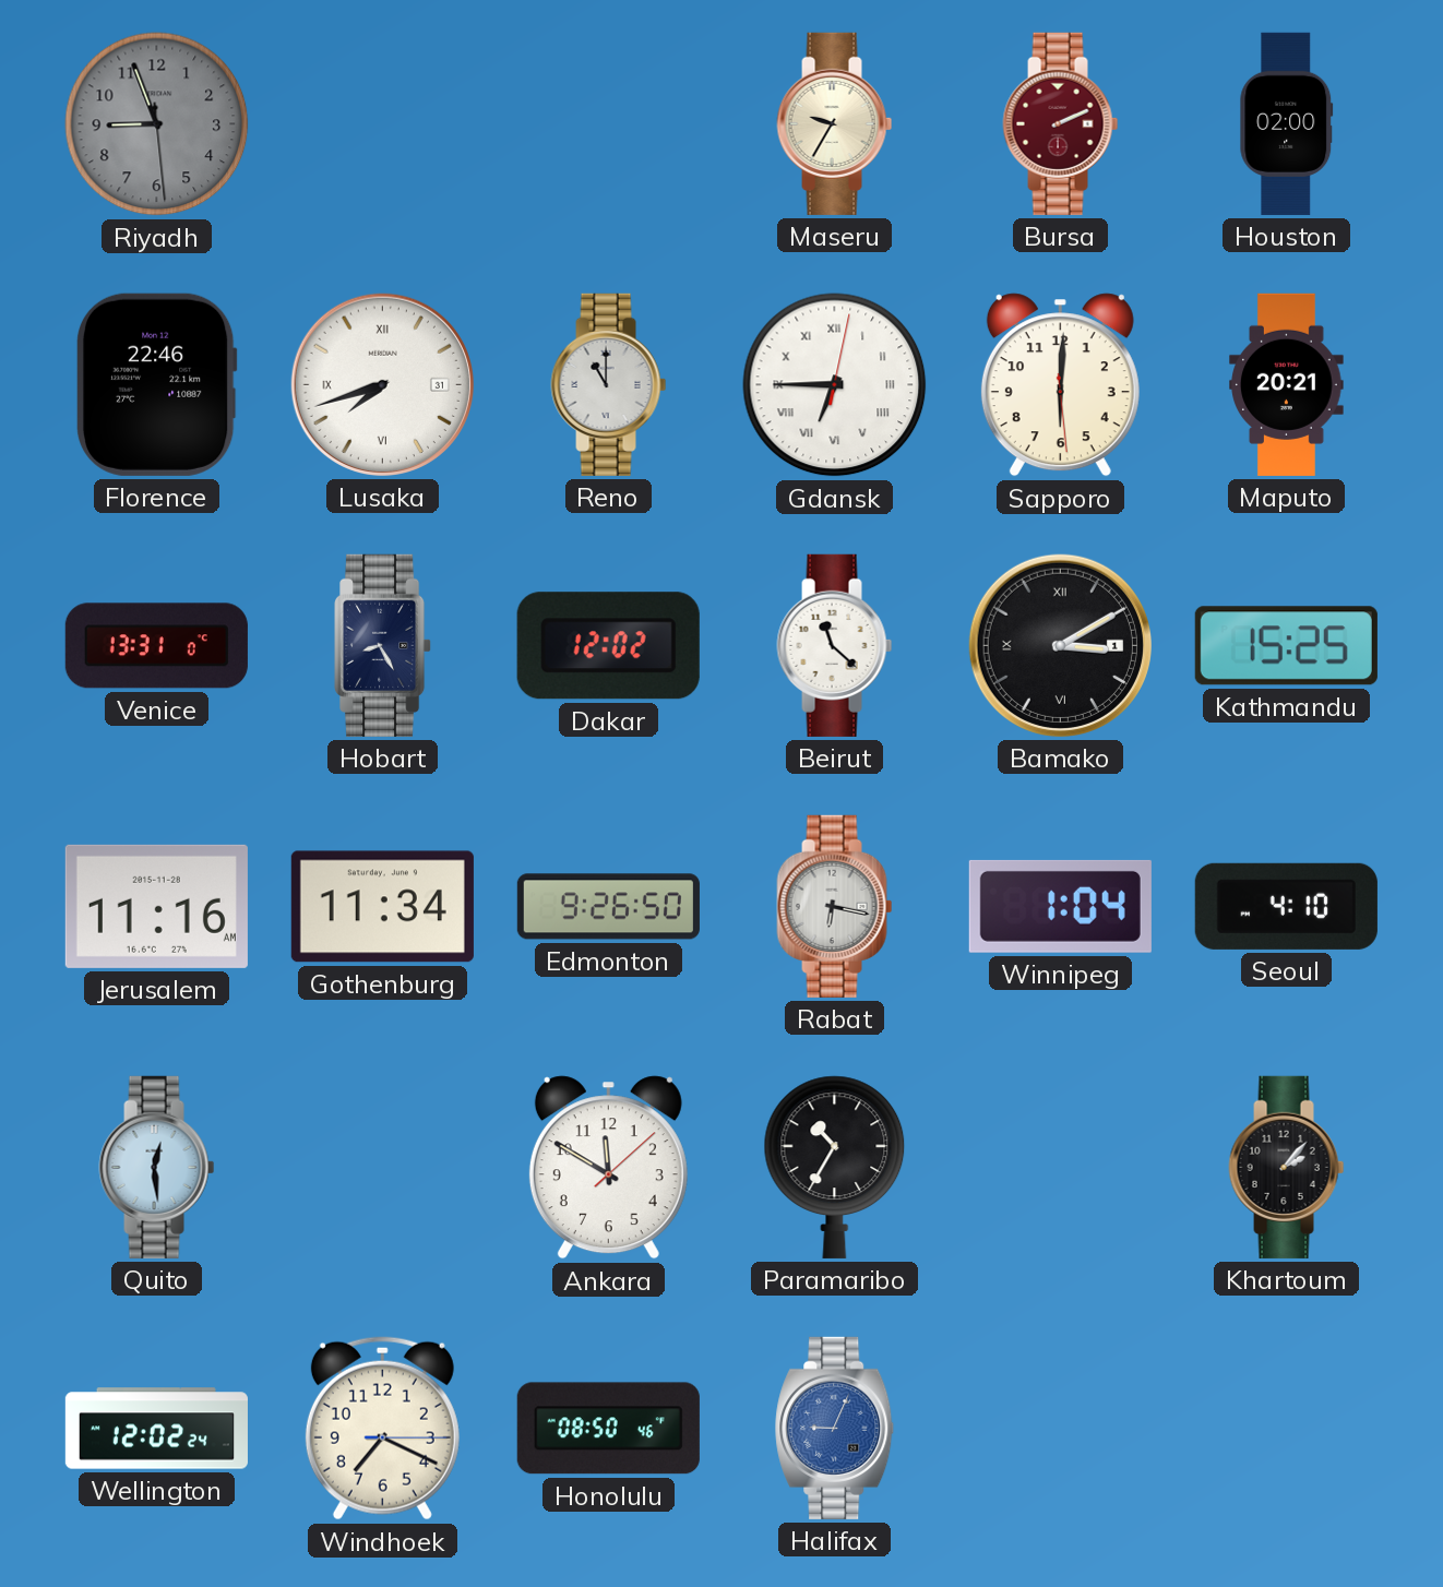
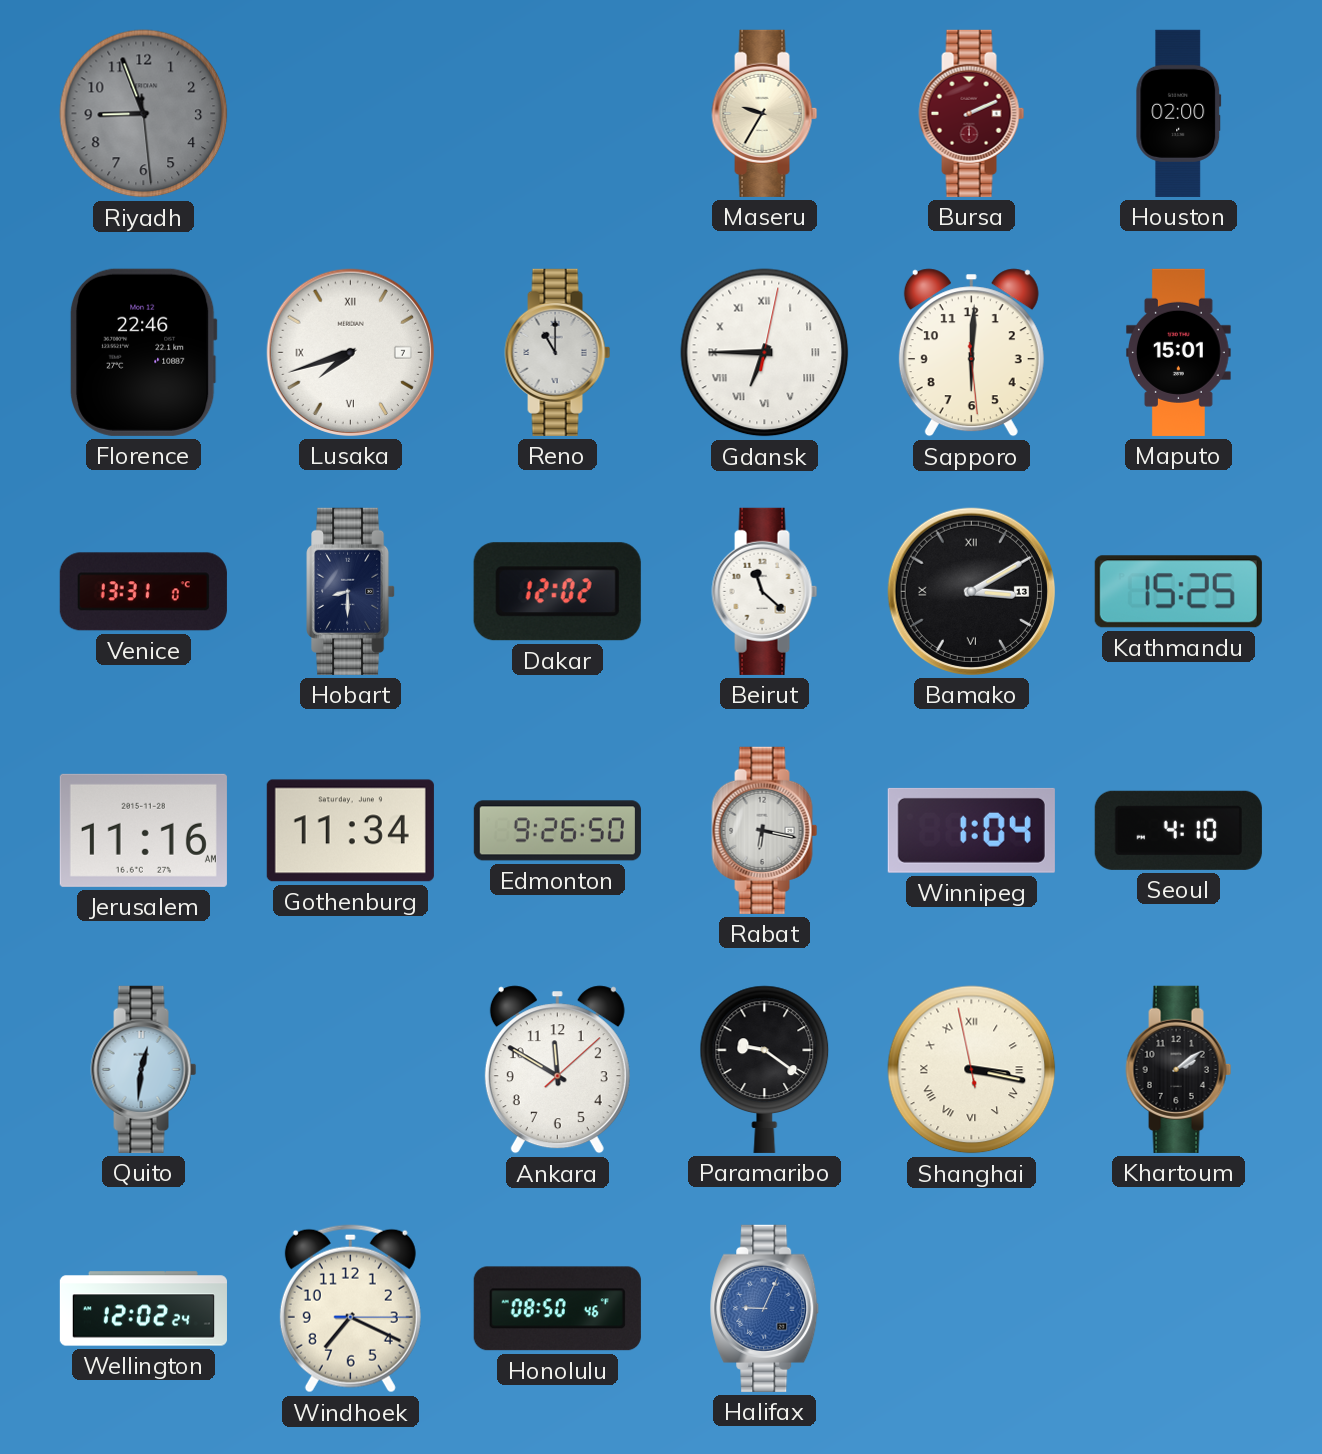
Lusaka date: 31 -> 7
Maputo: 20:21 -> 15:01
Hobart: 8:25 -> 8:30
Bamako date: 1 -> 13
Quito: 12:29 -> 12:31
Paramaribo: 10:35 -> 9:21
Shanghai: none -> 3:16
Khartoum: 2:07 -> 2:09
